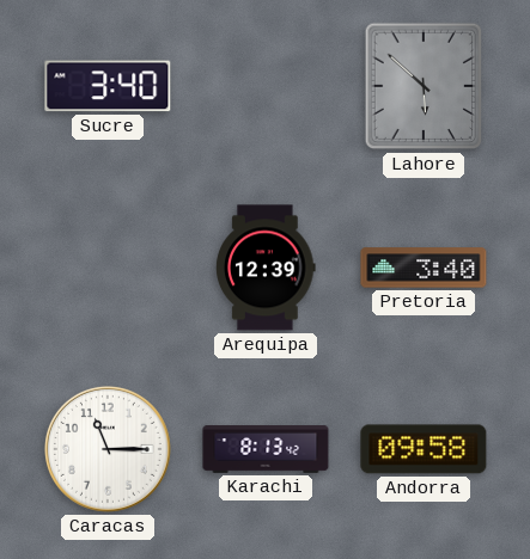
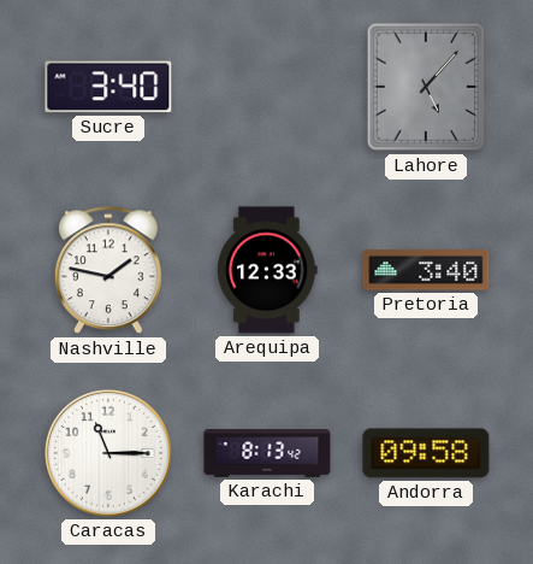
Lahore: 5:52 -> 5:07
Nashville: none -> 1:47
Arequipa: 12:39 -> 12:33
